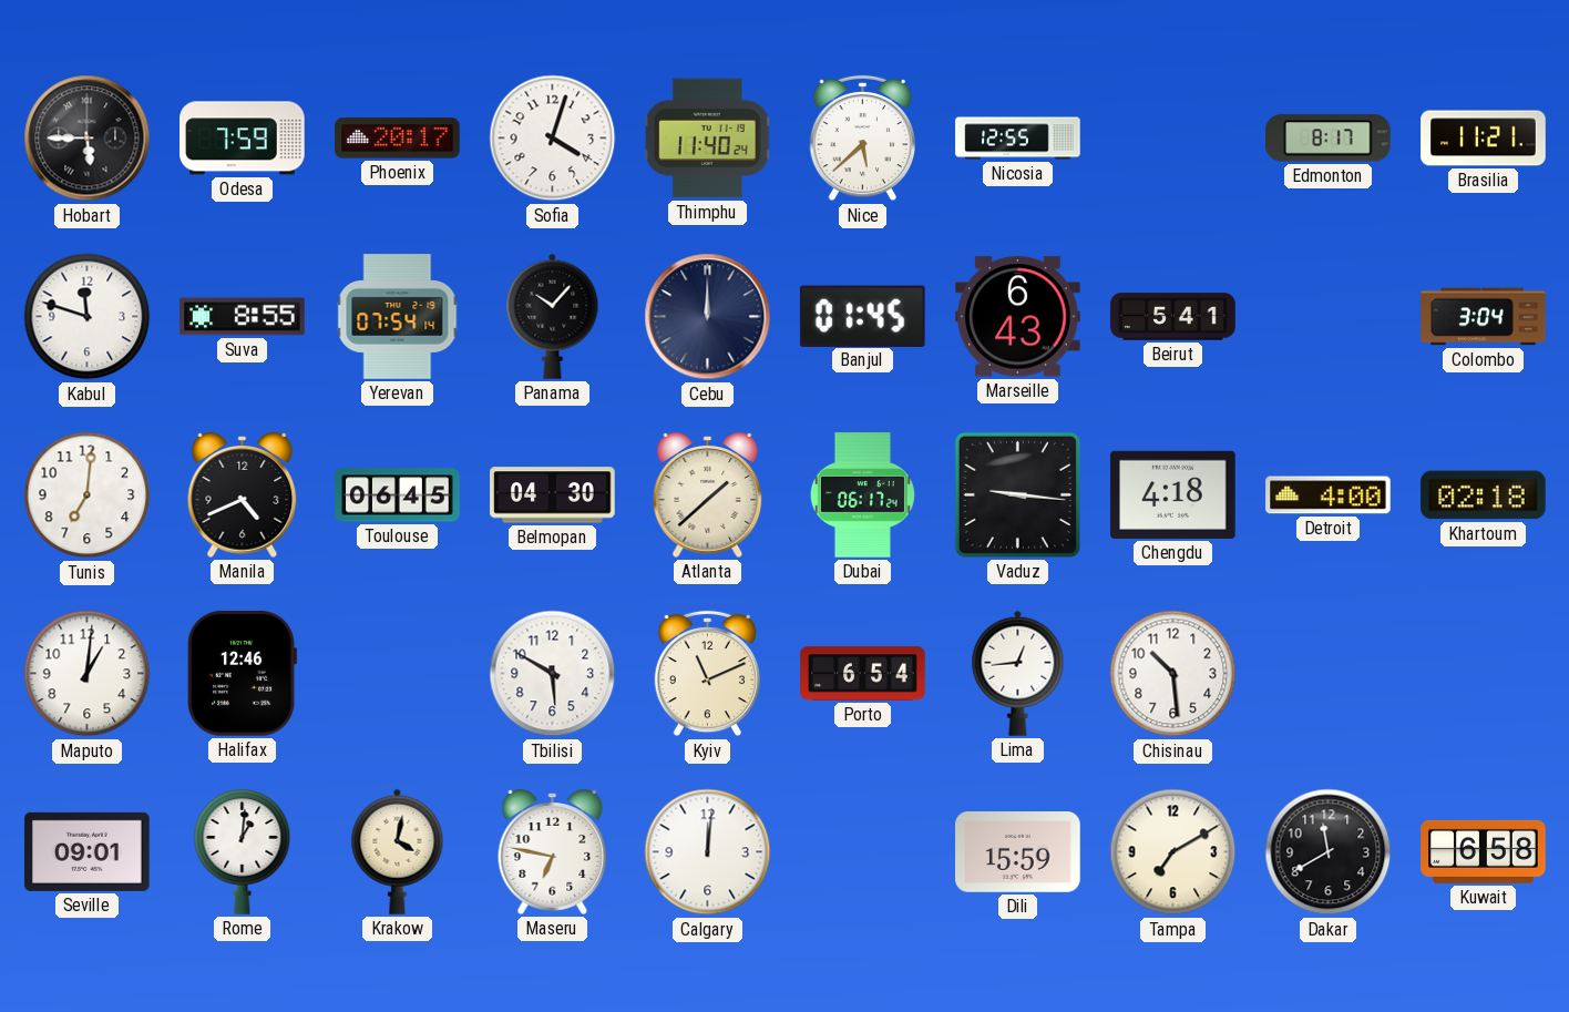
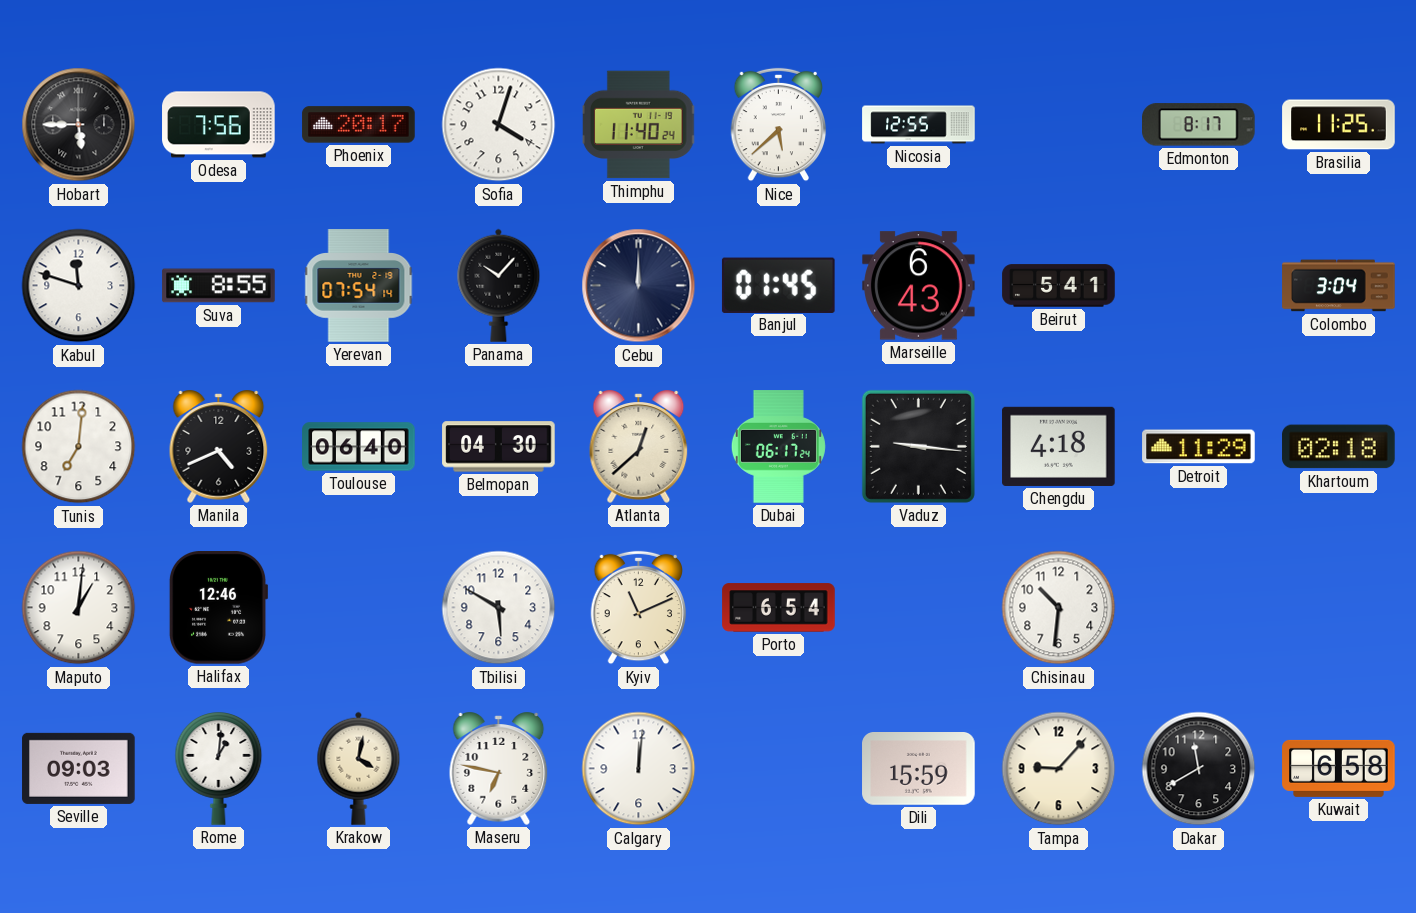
Odesa: 7:59 -> 7:56
Brasilia: 11:21 -> 11:25
Toulouse: 06:45 -> 06:40
Atlanta: 1:38 -> 12:38
Detroit: 4:00 -> 11:29
Lima: 12:44 -> none
Chisinau: 10:29 -> 10:31
Seville: 09:01 -> 09:03
Tampa: 7:10 -> 9:07
